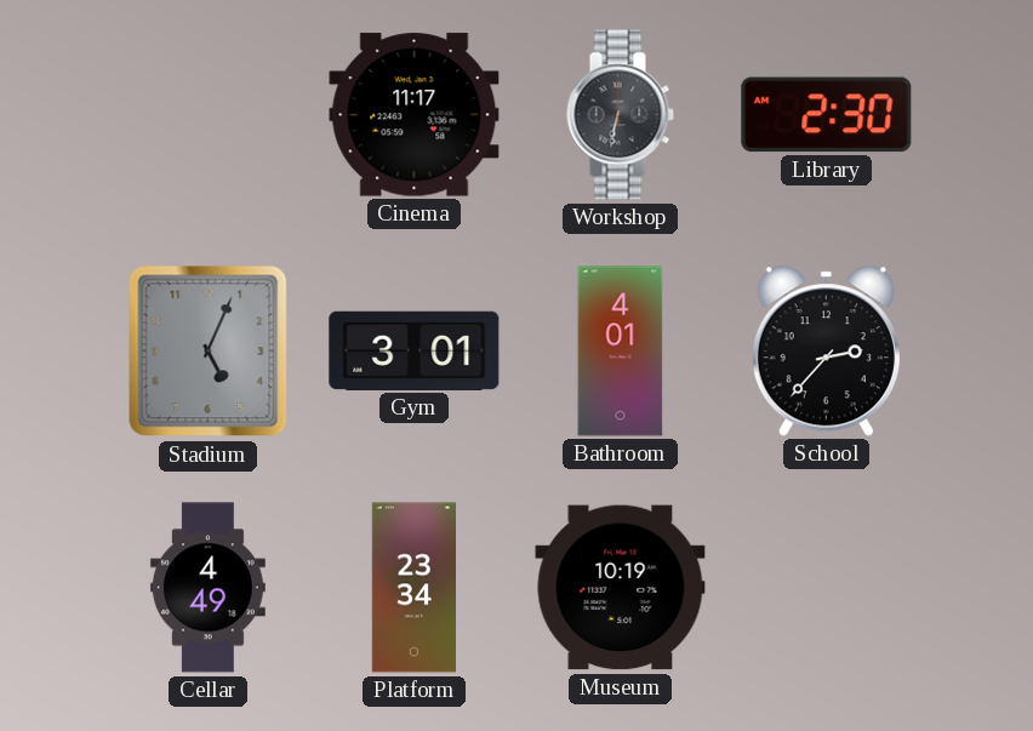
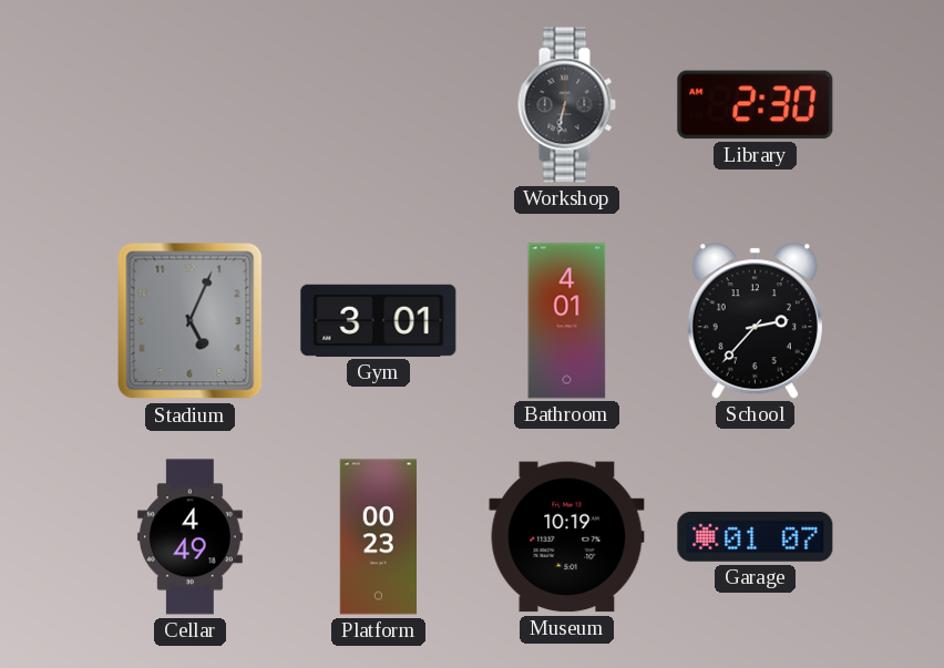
Cinema: 11:17 -> none
Platform: 23:34 -> 00:23
Garage: none -> 01:07
